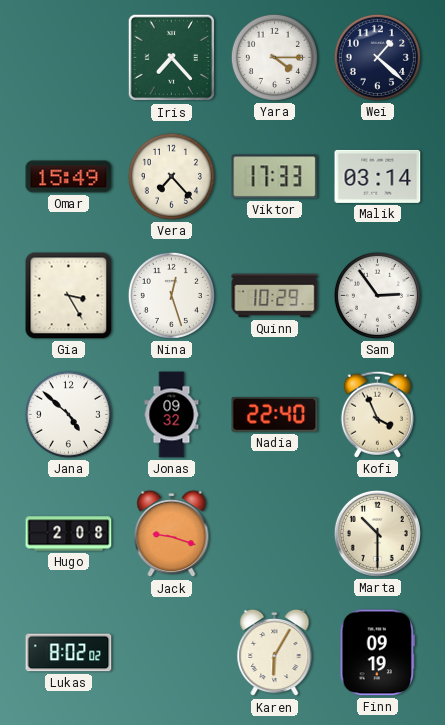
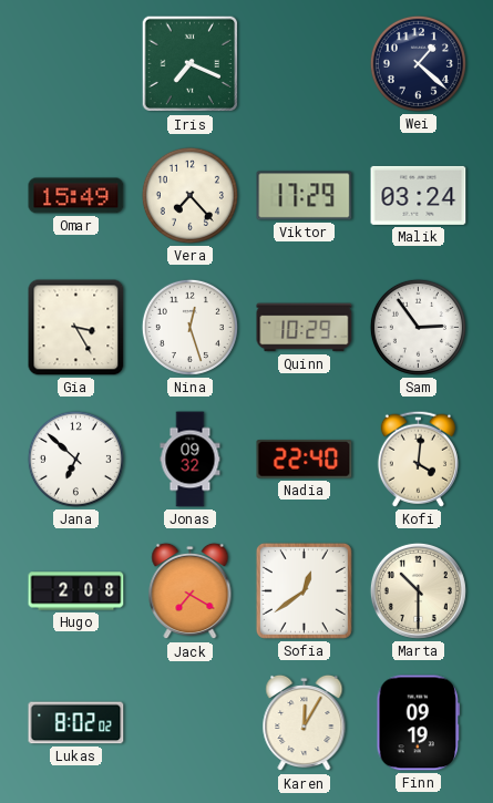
Iris: 7:23 -> 7:19
Yara: 4:15 -> none
Viktor: 17:33 -> 17:29
Malik: 03:14 -> 03:24
Jana: 4:52 -> 6:52
Kofi: 3:56 -> 4:01
Jack: 9:18 -> 7:20
Sofia: none -> 12:39
Karen: 6:05 -> 12:05
